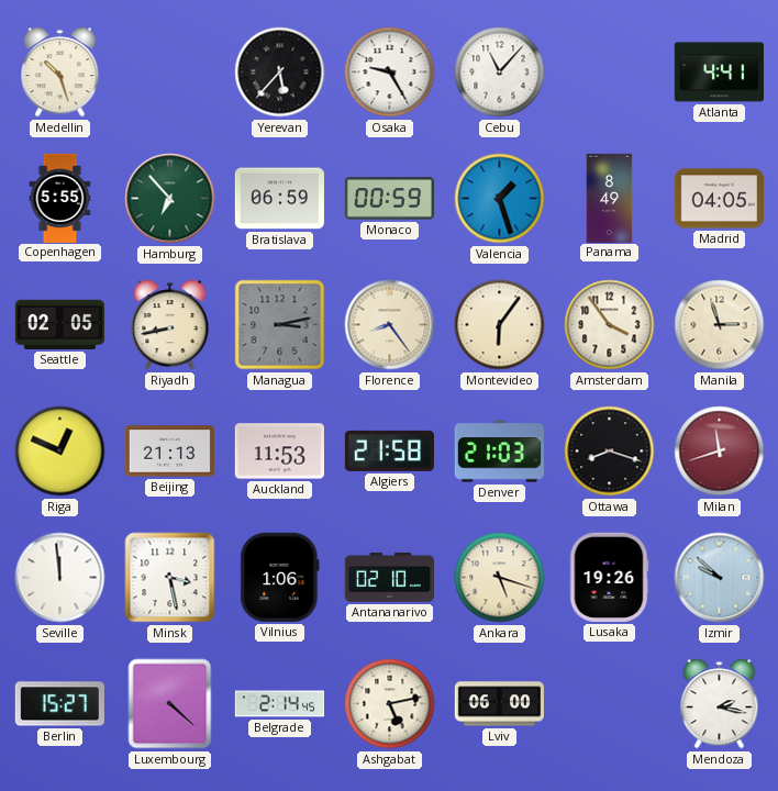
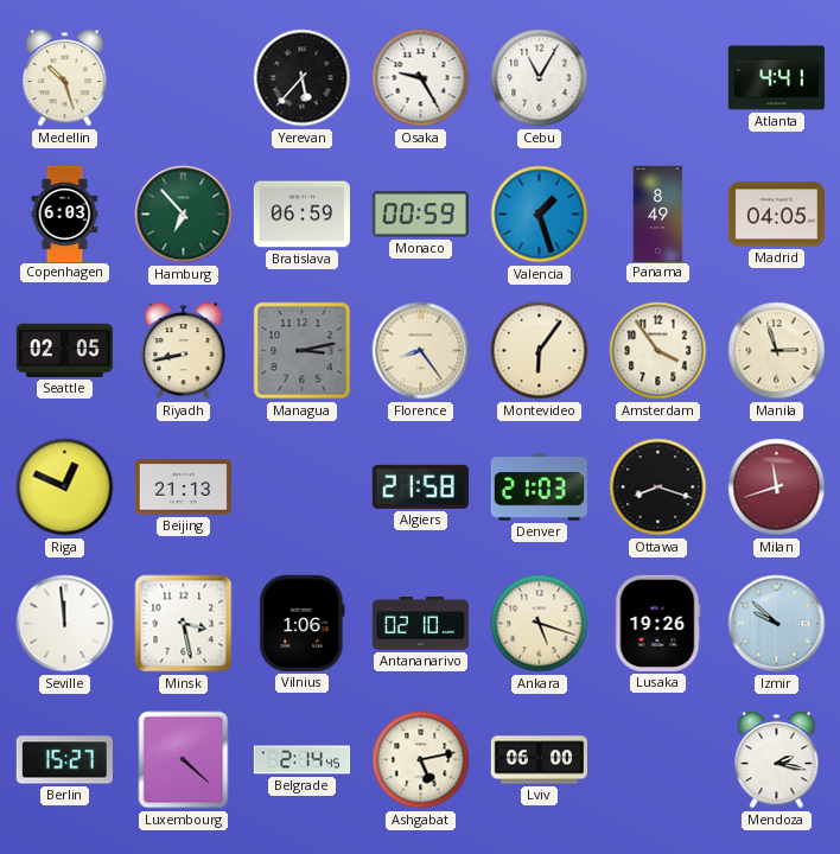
Cebu: 11:07 -> 11:05
Copenhagen: 5:55 -> 6:03
Auckland: 11:53 -> none
